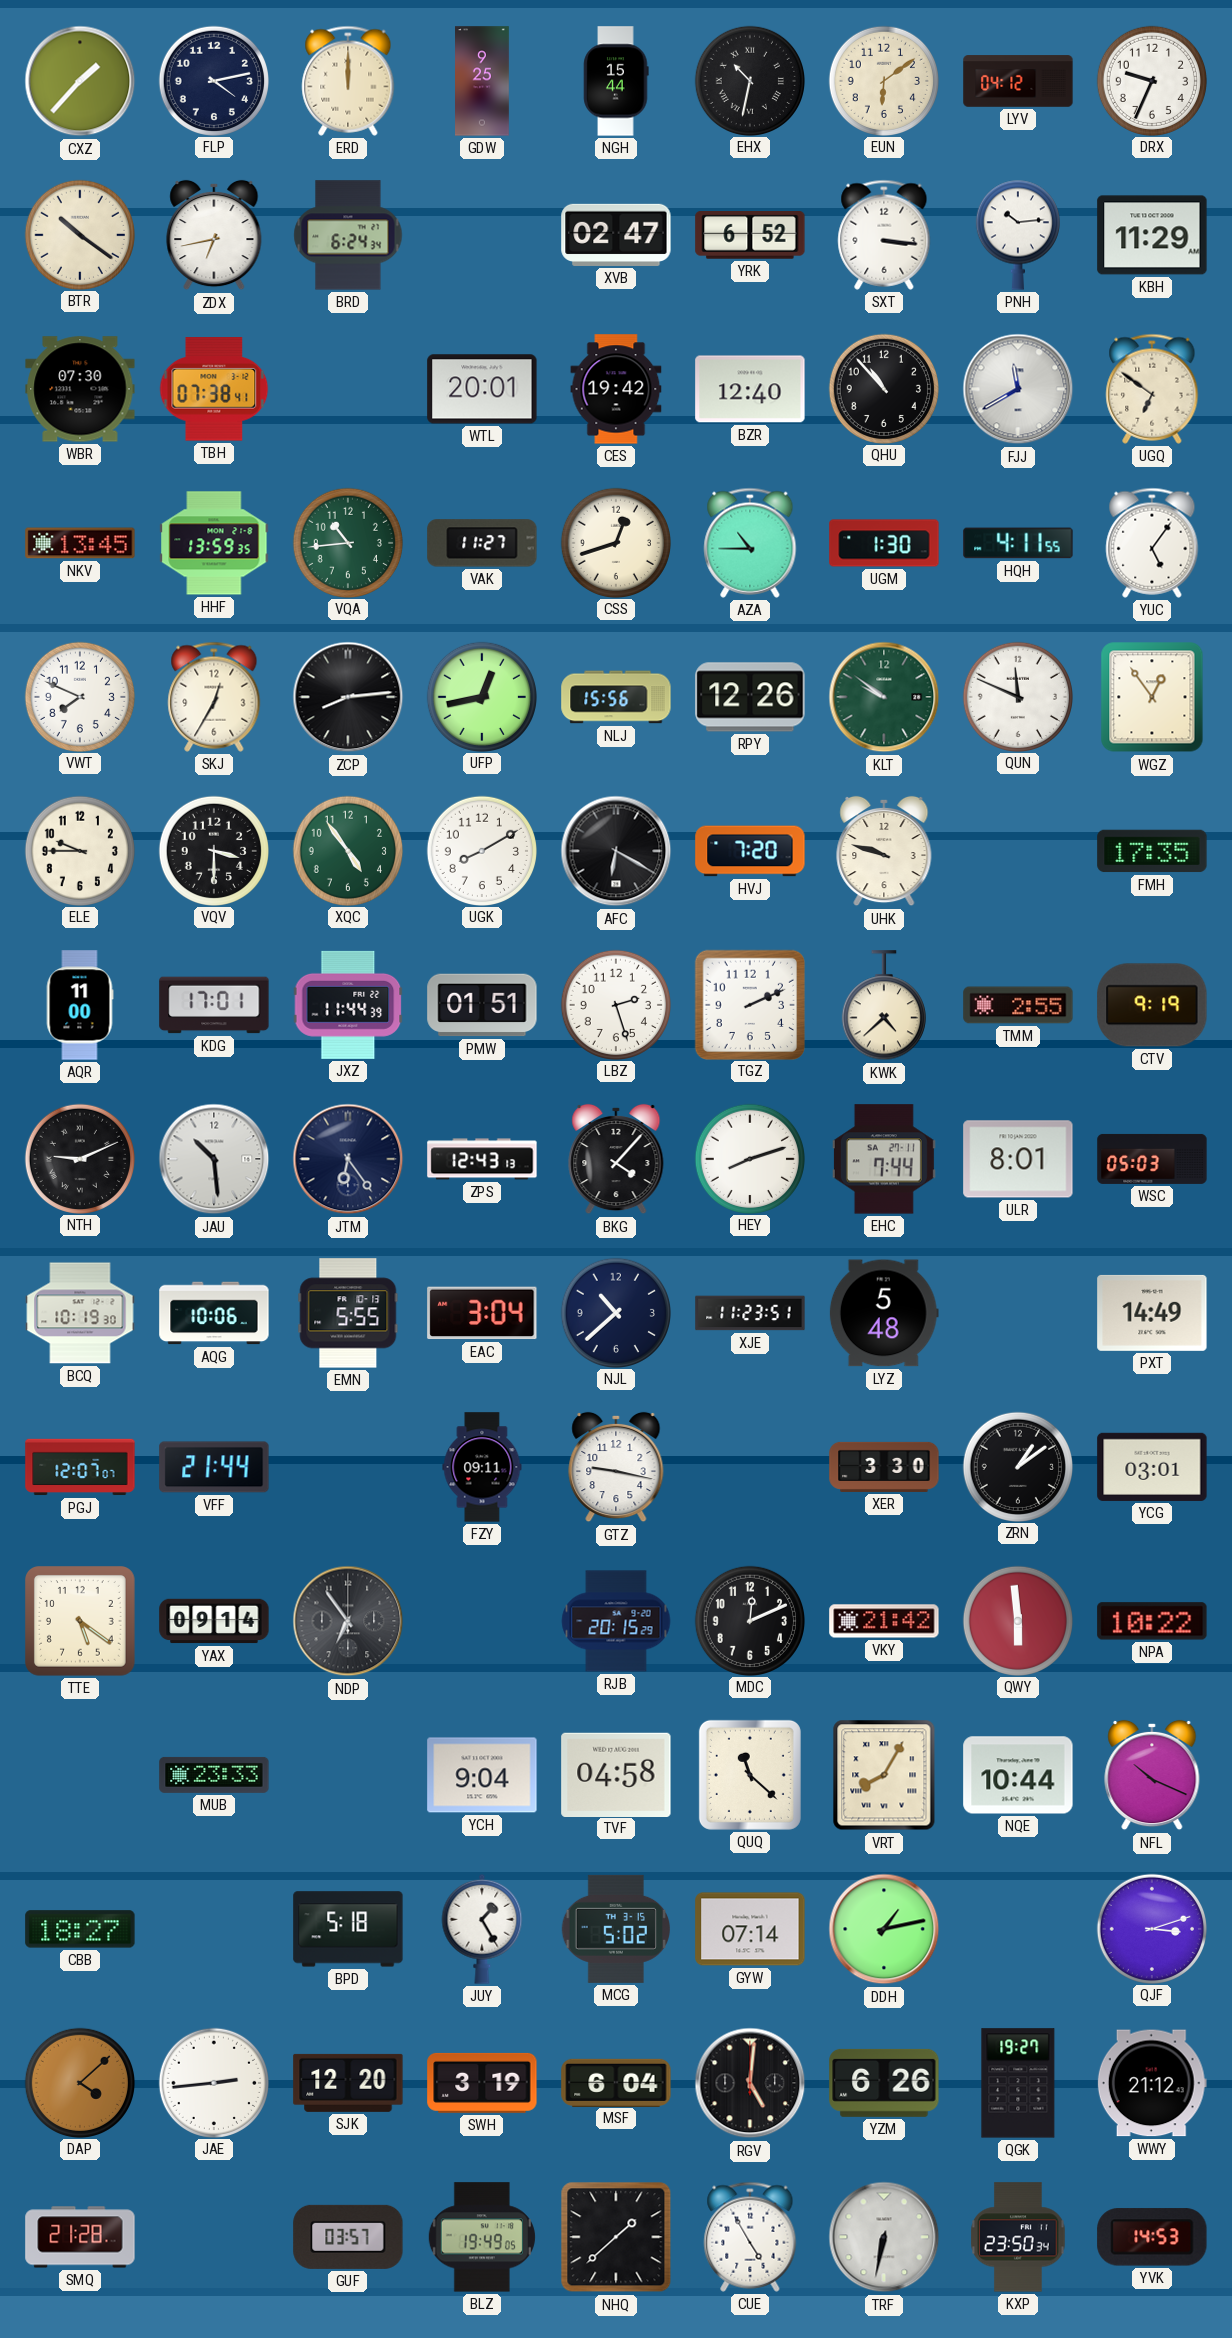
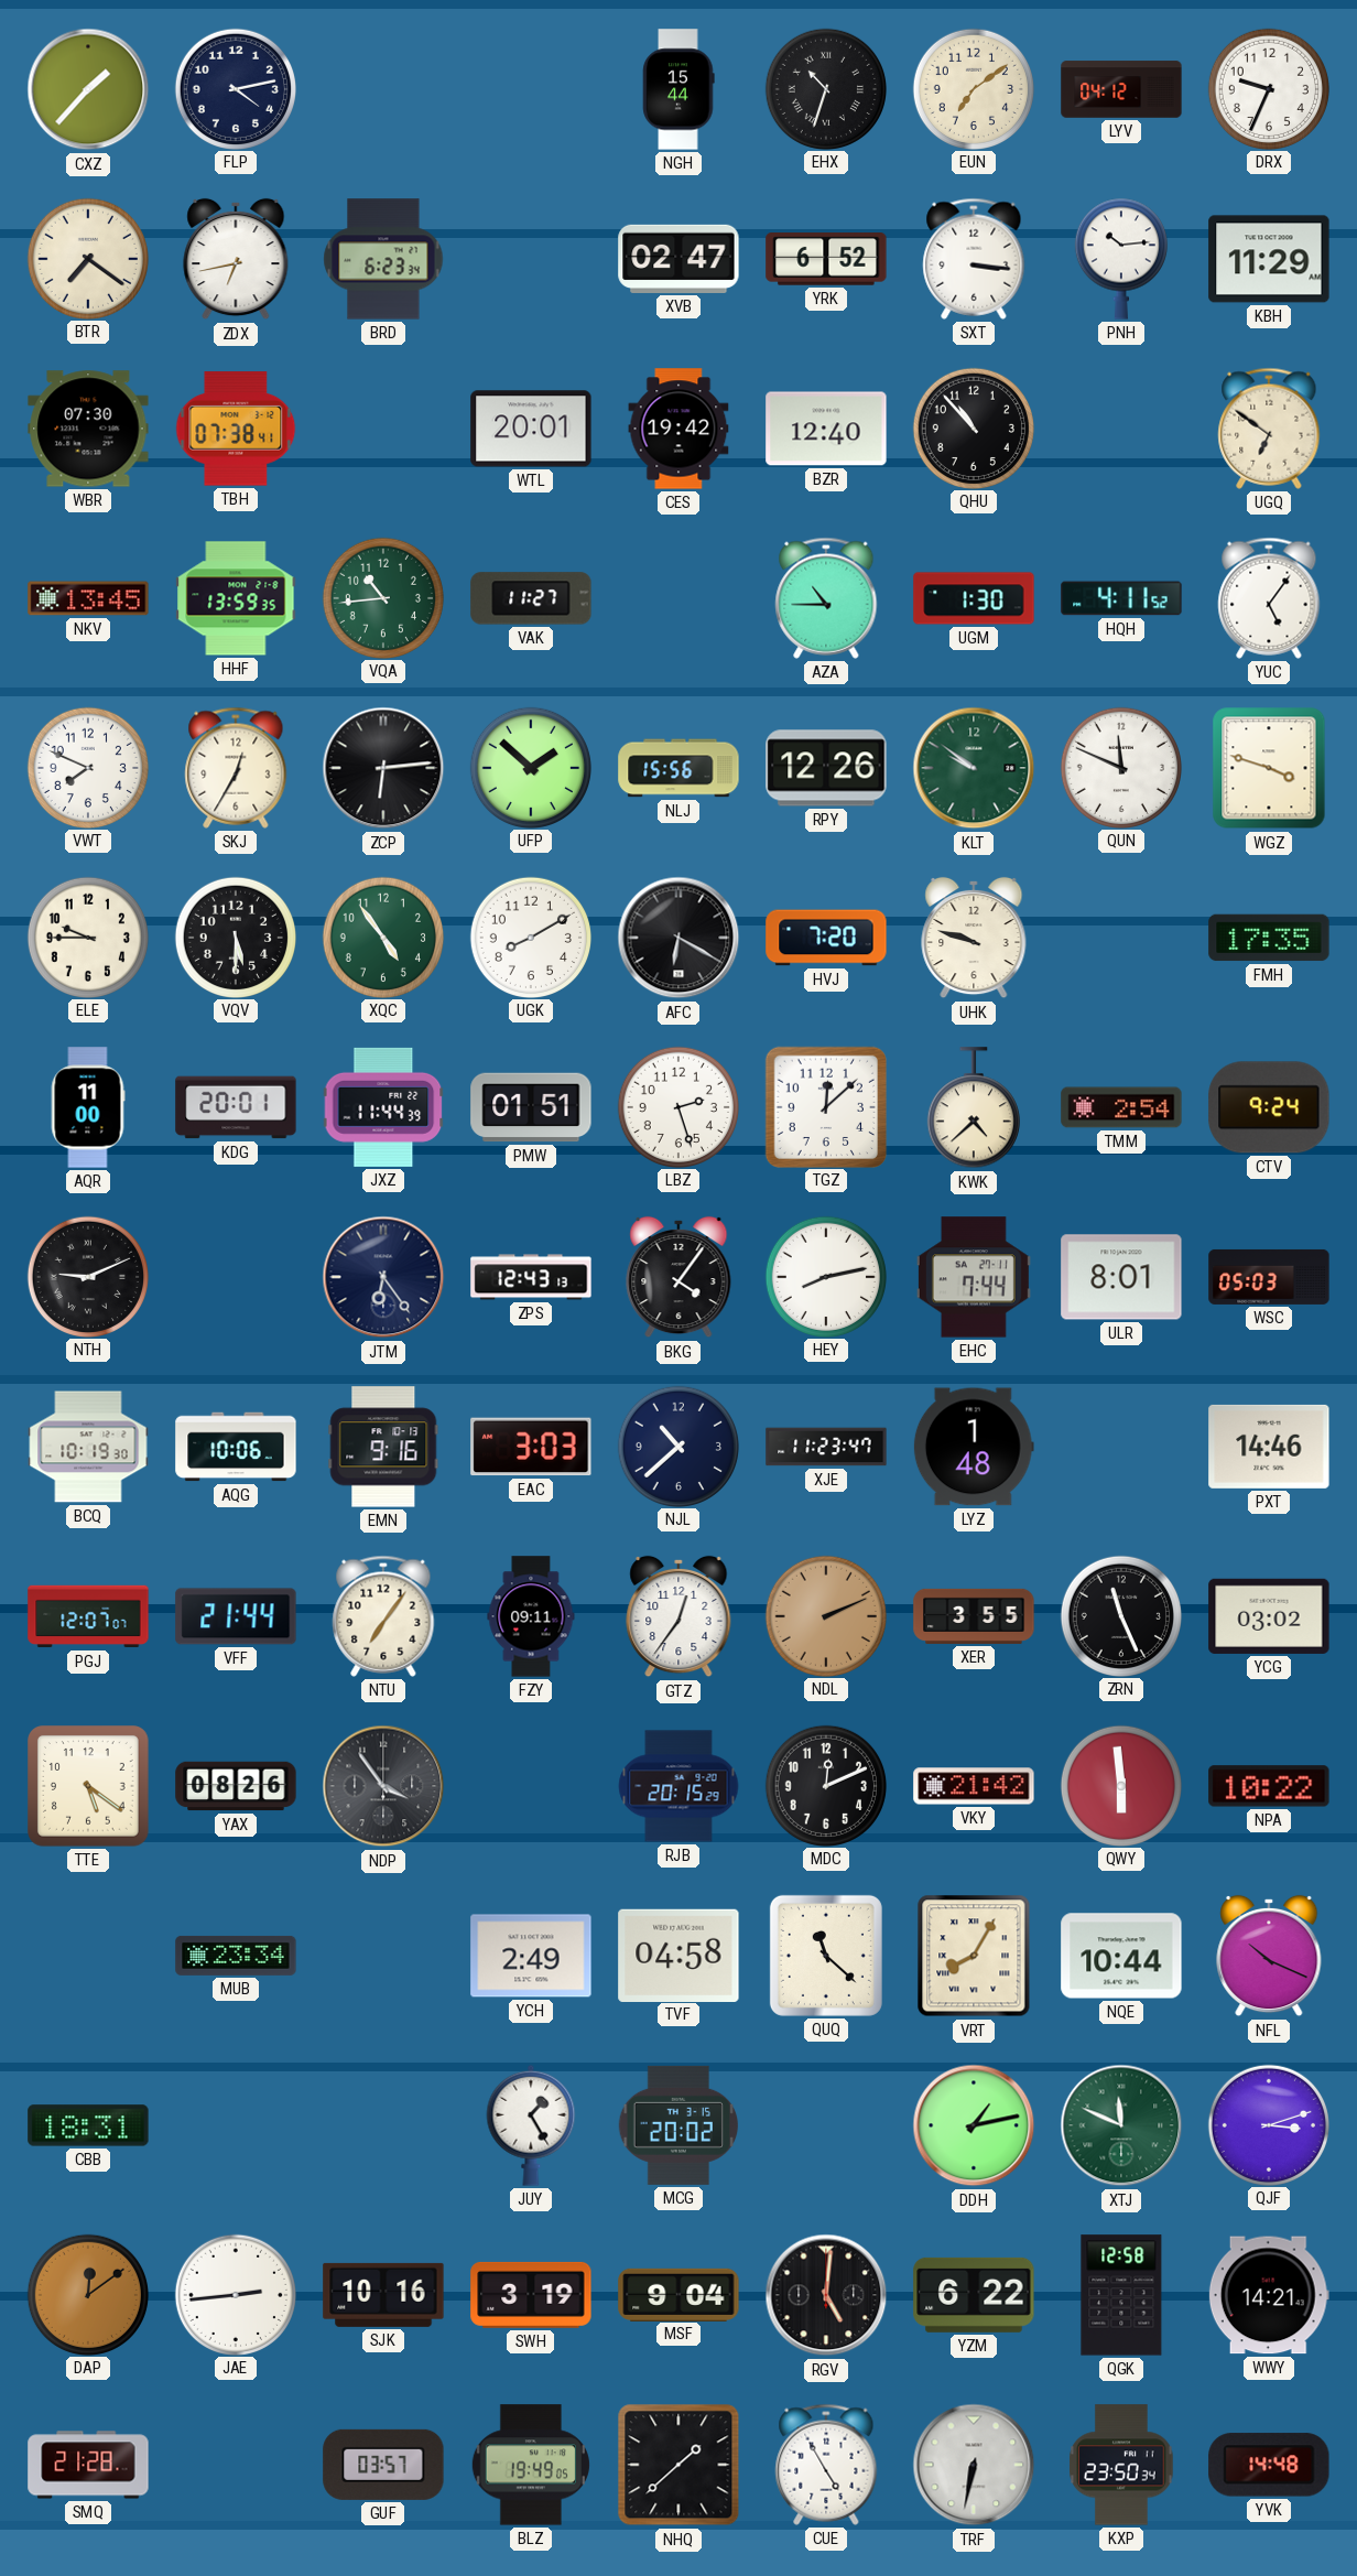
ERD: 12:00 -> none
GDW: 9:25 -> none
EHX: 10:32 -> 10:33
EUN: 6:09 -> 7:09
BTR: 10:21 -> 7:21
BRD: 6:24 -> 6:23
FJJ: 11:40 -> none
CSS: 12:42 -> none
HQH: 4:11:55 -> 4:11:52
ZCP: 8:14 -> 6:14
UFP: 12:43 -> 1:52
WGZ: 12:54 -> 3:48
VQV: 3:30 -> 5:30
KDG: 17:01 -> 20:01
TGZ: 2:11 -> 12:08
TMM: 2:55 -> 2:54
CTV: 9:19 -> 9:24
JAU: 10:29 -> none
BKG: 4:07 -> 4:06
HEY: 8:12 -> 8:13
EMN: 5:55 -> 9:16
EAC: 3:04 -> 3:03
XJE: 11:23:51 -> 11:23:47
LYZ: 5:48 -> 1:48
PXT: 14:49 -> 14:46
NTU: none -> 7:06
GTZ: 9:17 -> 12:36
NDL: none -> 2:11
XER: 3:30 -> 3:55
ZRN: 1:09 -> 11:26
YCG: 03:01 -> 03:02
YAX: 09:14 -> 08:26
NDP: 6:54 -> 3:54
MUB: 23:33 -> 23:34
YCH: 9:04 -> 2:49
CBB: 18:27 -> 18:31
BPD: 5:18 -> none
MCG: 5:02 -> 20:02
GYW: 07:14 -> none
XTJ: none -> 11:49
DAP: 4:08 -> 12:09
SJK: 12:20 -> 10:16
MSF: 6:04 -> 9:04
YZM: 6:26 -> 6:22
QGK: 19:27 -> 12:58
WWY: 21:12 -> 14:21
YVK: 14:53 -> 14:48
